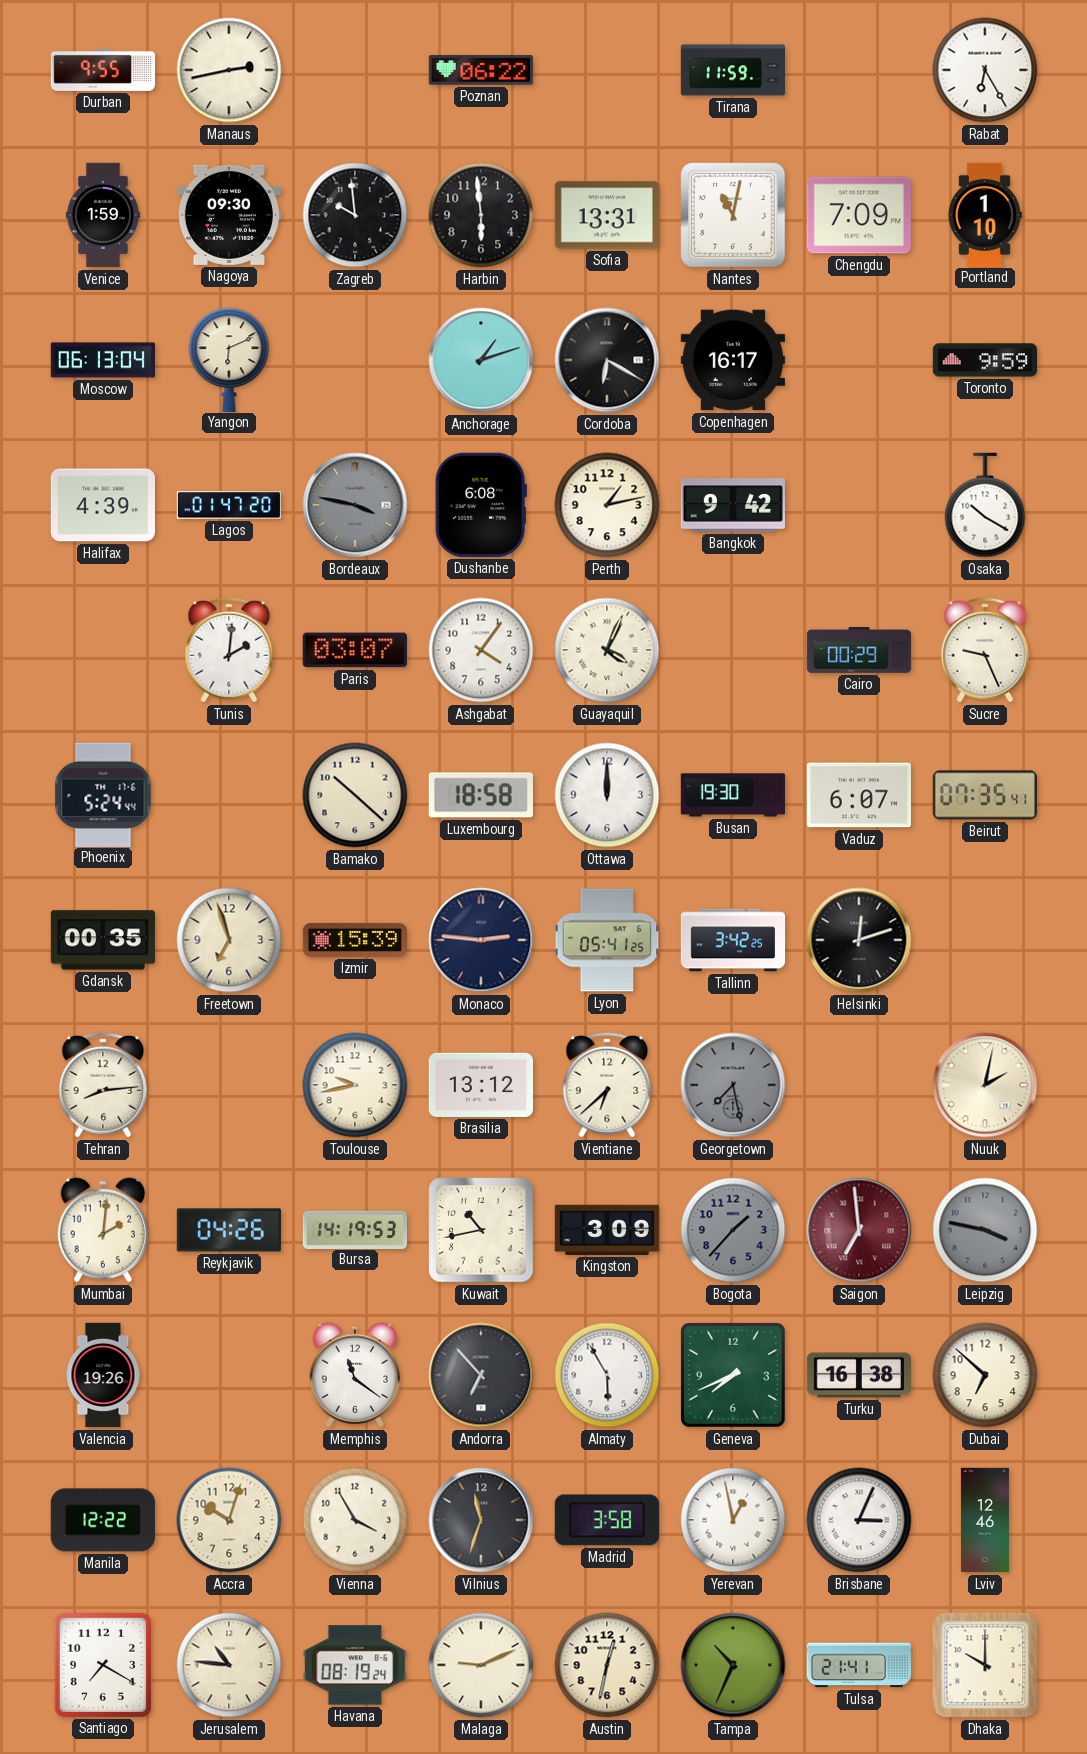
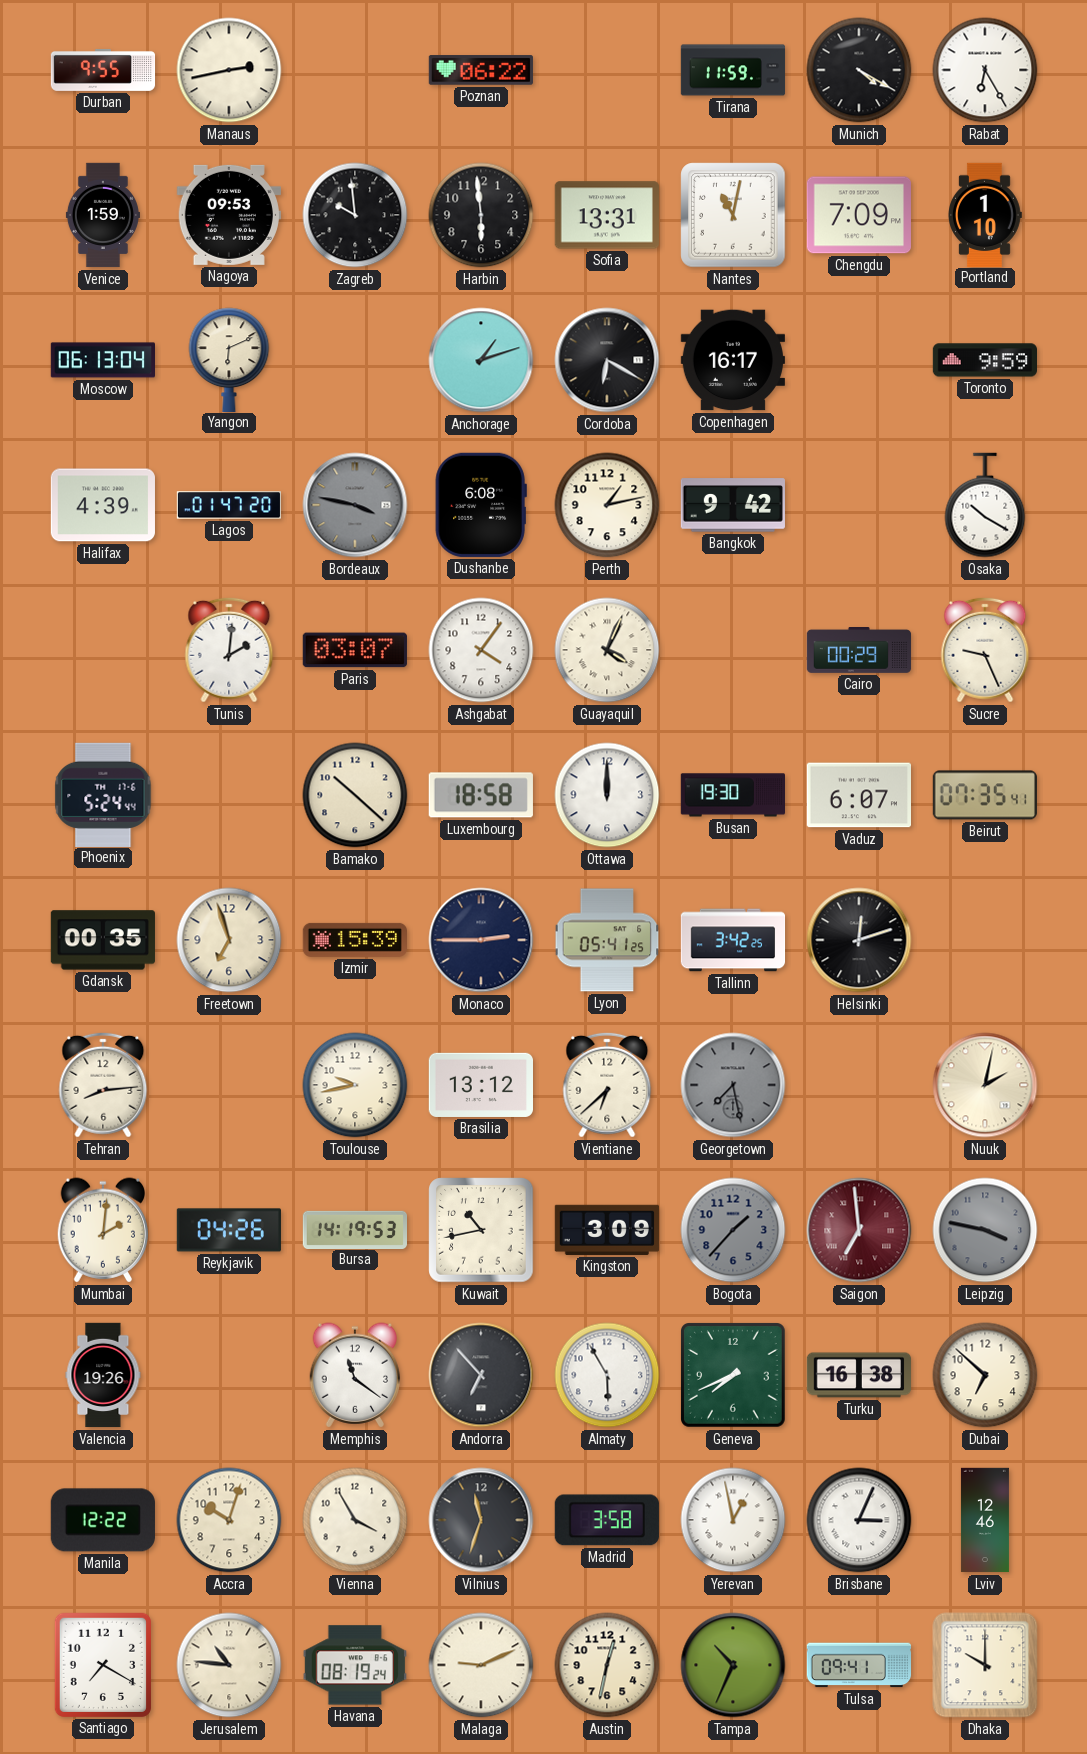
Munich: none -> 4:20
Nagoya: 09:30 -> 09:53
Monaco: 2:46 -> 2:45
Tulsa: 21:41 -> 09:41
